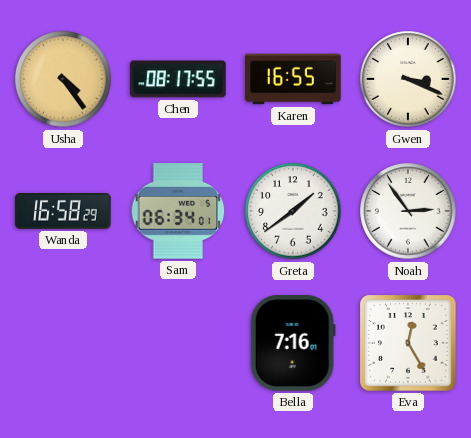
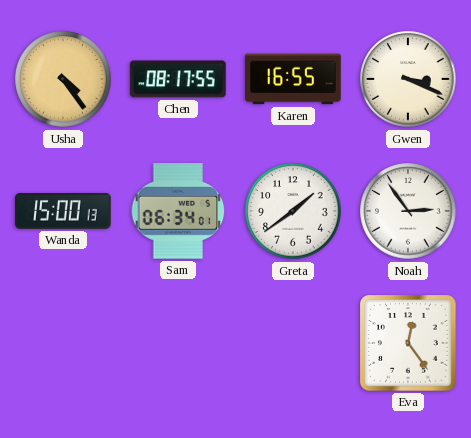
Wanda: 16:58 -> 15:00
Bella: 7:16 -> none
Eva: 12:25 -> 12:24
